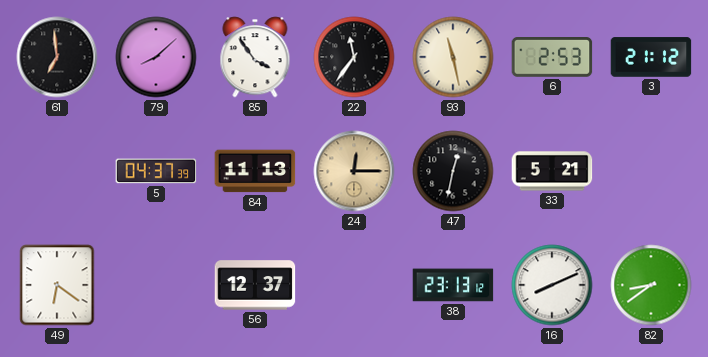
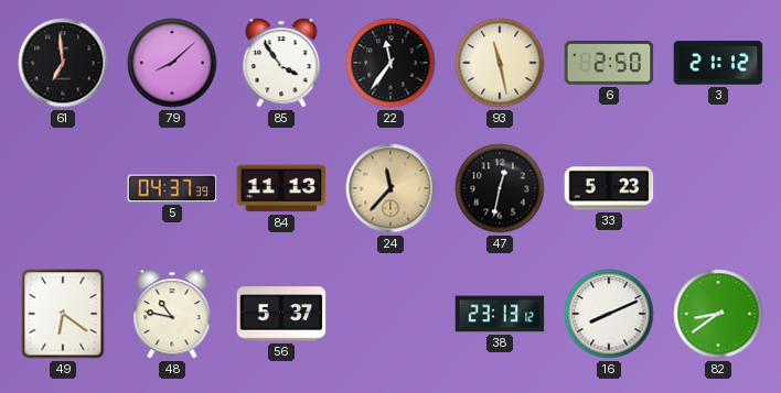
6: 2:53 -> 2:50
24: 12:15 -> 11:37
33: 5:21 -> 5:23
48: none -> 10:47
56: 12:37 -> 5:37
